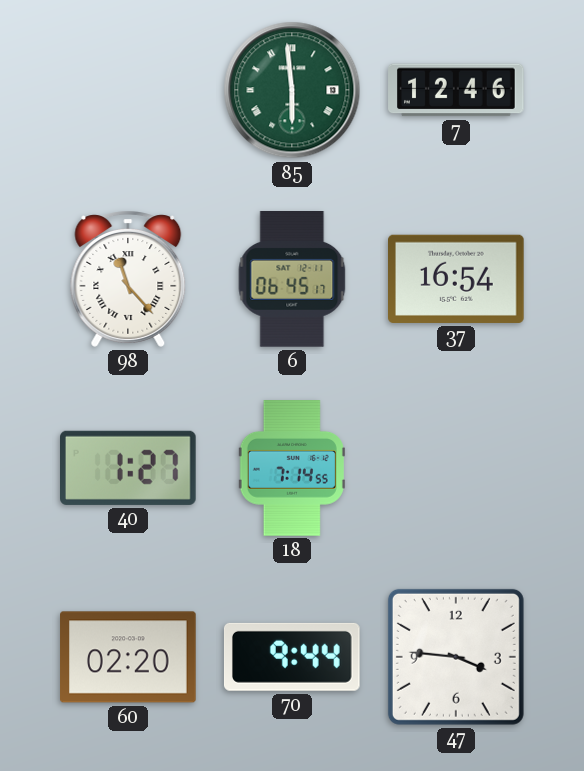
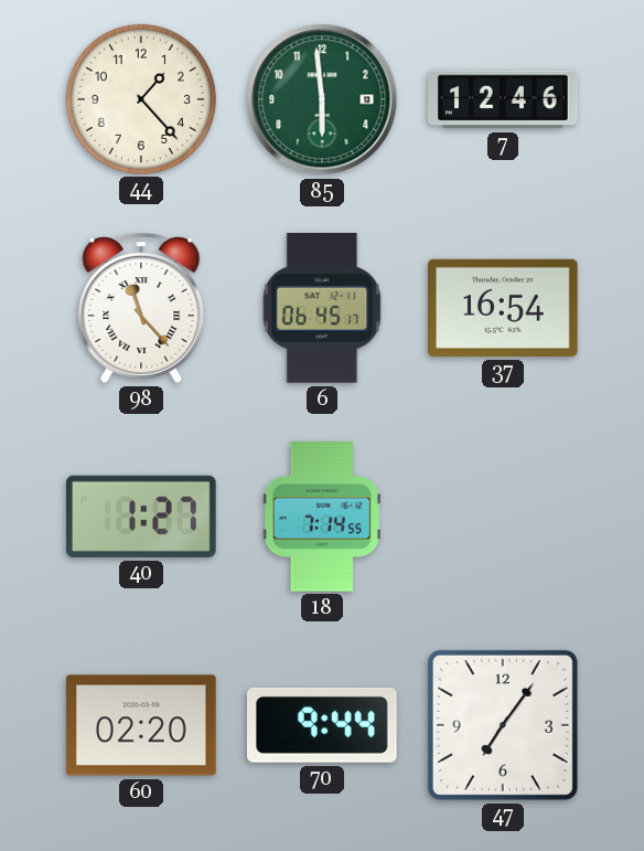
44: none -> 1:23
85 numerals: Roman -> Arabic
47: 3:46 -> 7:06
